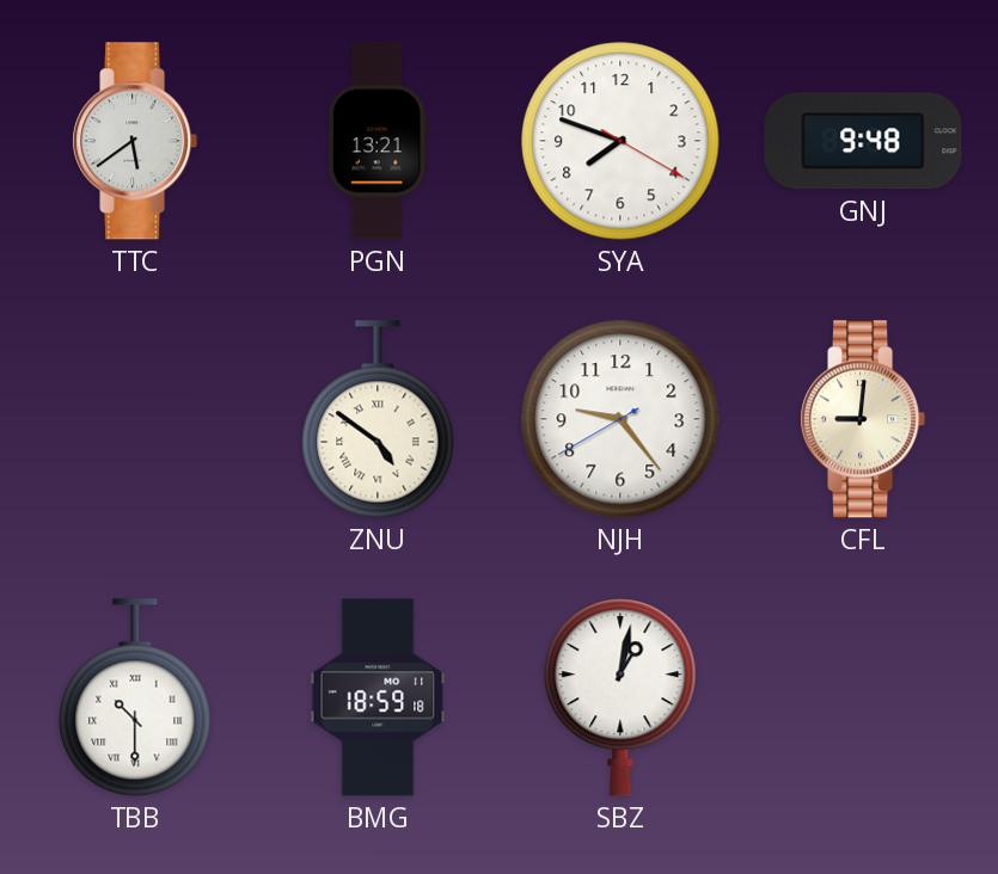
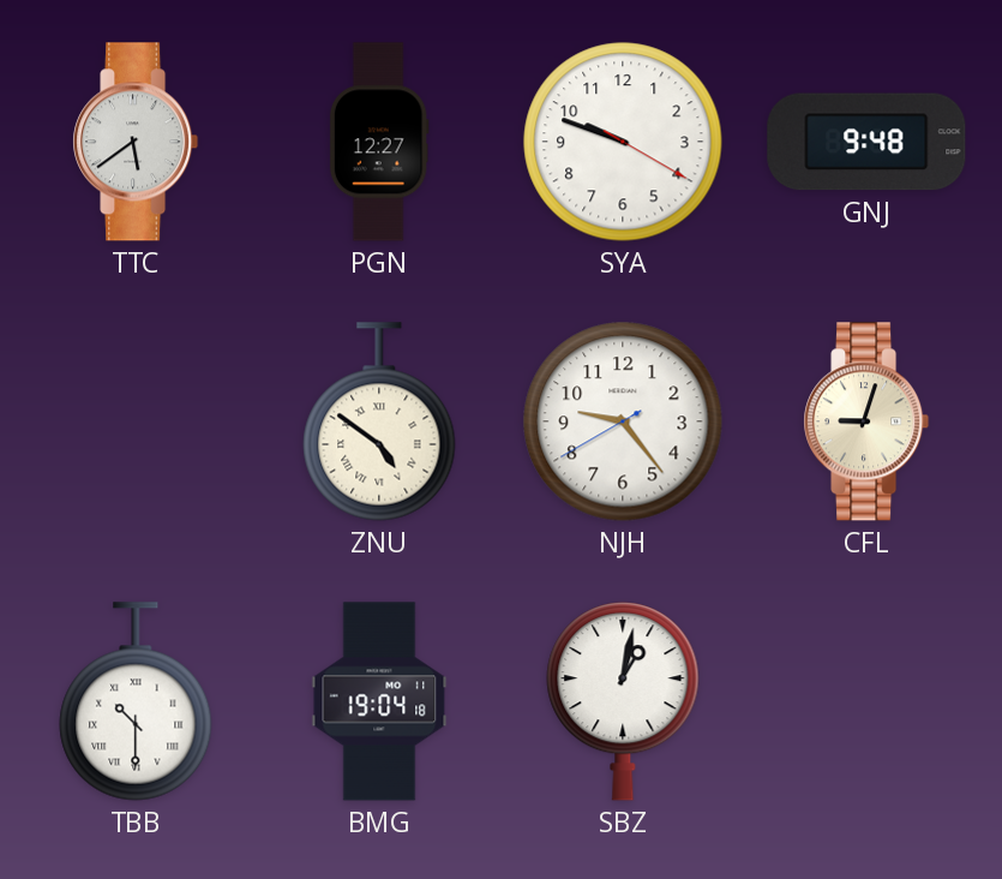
PGN: 13:21 -> 12:27
SYA: 7:48 -> 9:48
CFL: 9:01 -> 9:03
BMG: 18:59 -> 19:04
